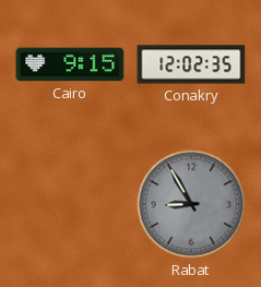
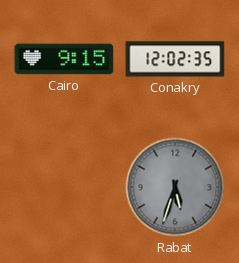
Rabat: 8:55 -> 5:33
